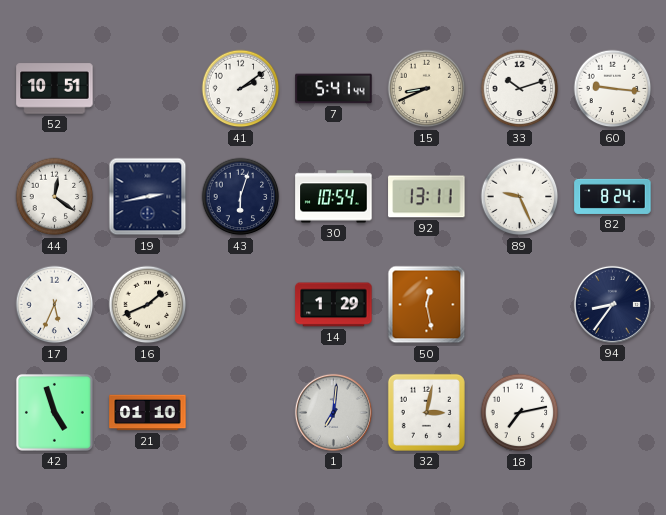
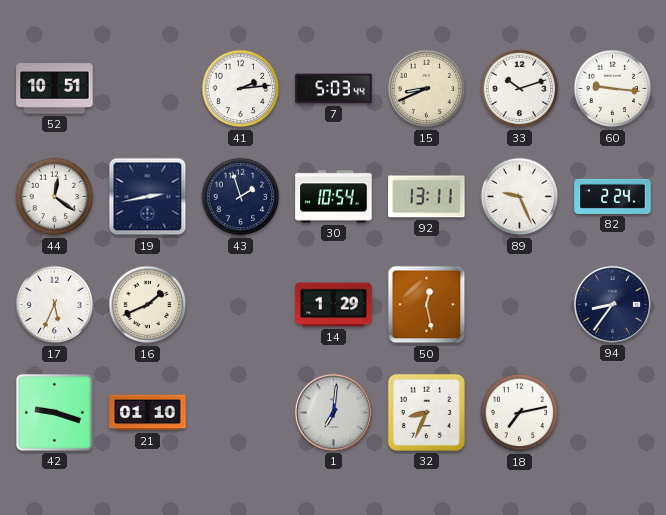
41: 2:09 -> 2:14
7: 5:41 -> 5:03
43: 6:03 -> 1:57
82: 8:24 -> 2:24
42: 4:57 -> 9:18
32: 3:02 -> 8:34
